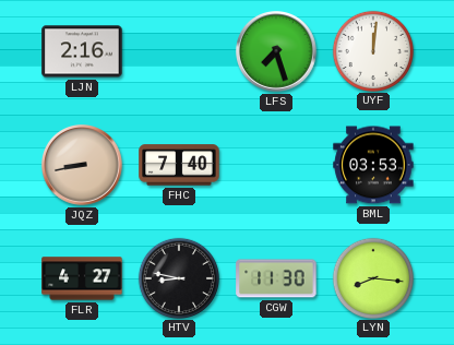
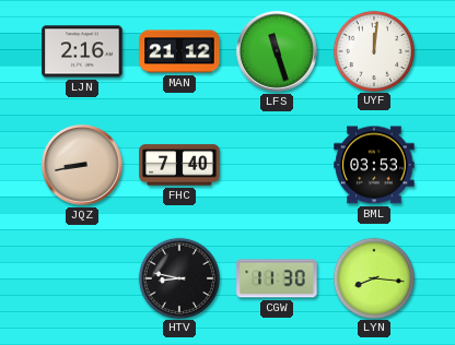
MAN: none -> 21:12
LFS: 7:27 -> 11:27
FLR: 4:27 -> none
